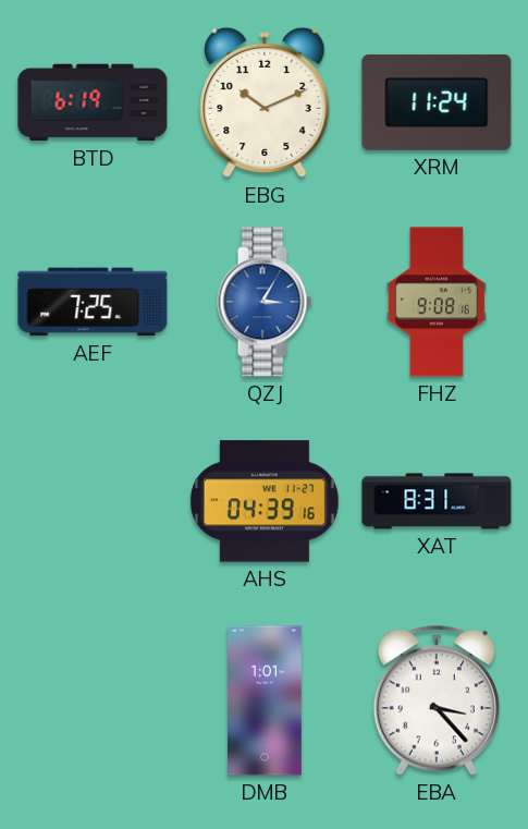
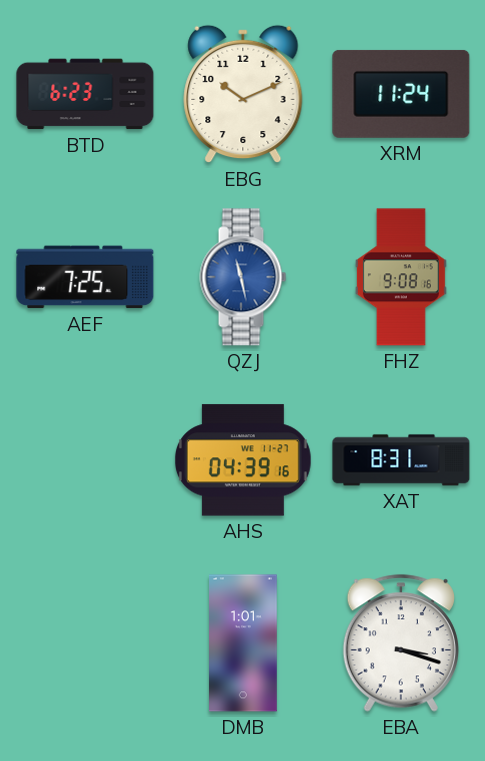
BTD: 6:19 -> 6:23
QZJ: 3:05 -> 11:28
EBA: 3:23 -> 3:18
